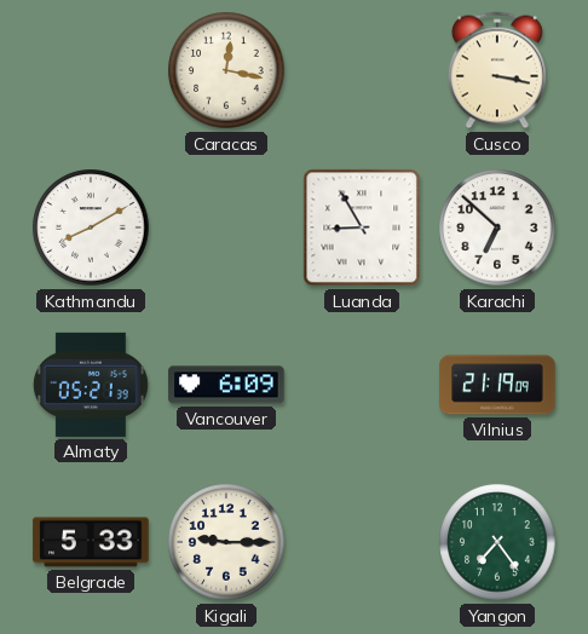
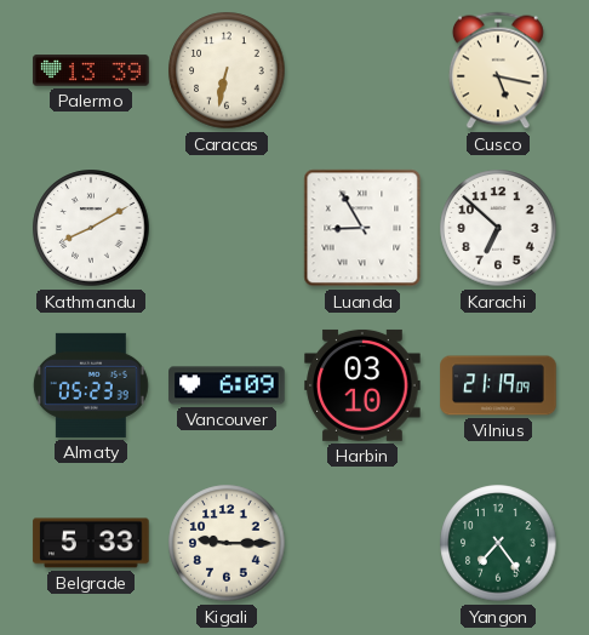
Palermo: none -> 13:39
Caracas: 12:17 -> 6:32
Cusco: 3:17 -> 5:17
Almaty: 05:21 -> 05:23
Harbin: none -> 03:10
